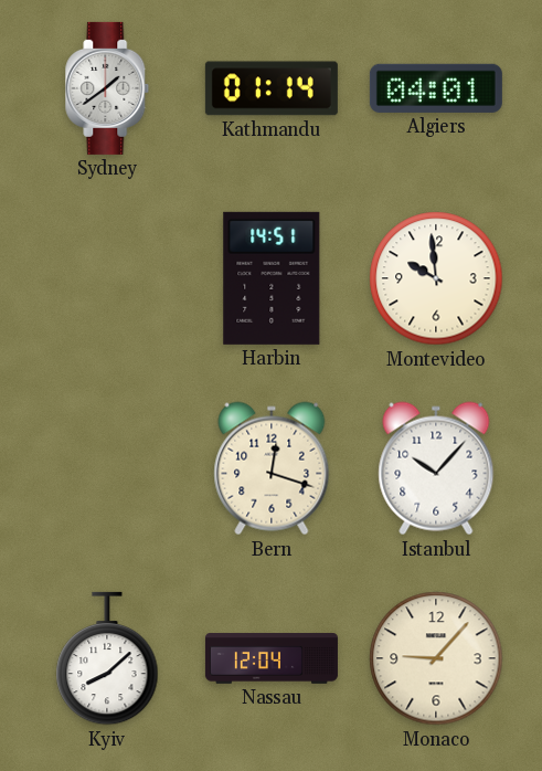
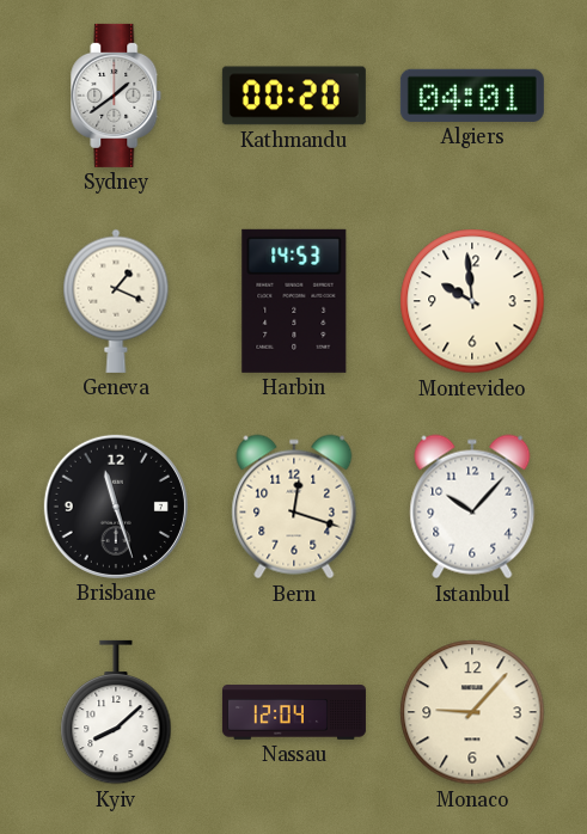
Kathmandu: 01:14 -> 00:20
Geneva: none -> 1:19
Harbin: 14:51 -> 14:53
Brisbane: none -> 11:27
